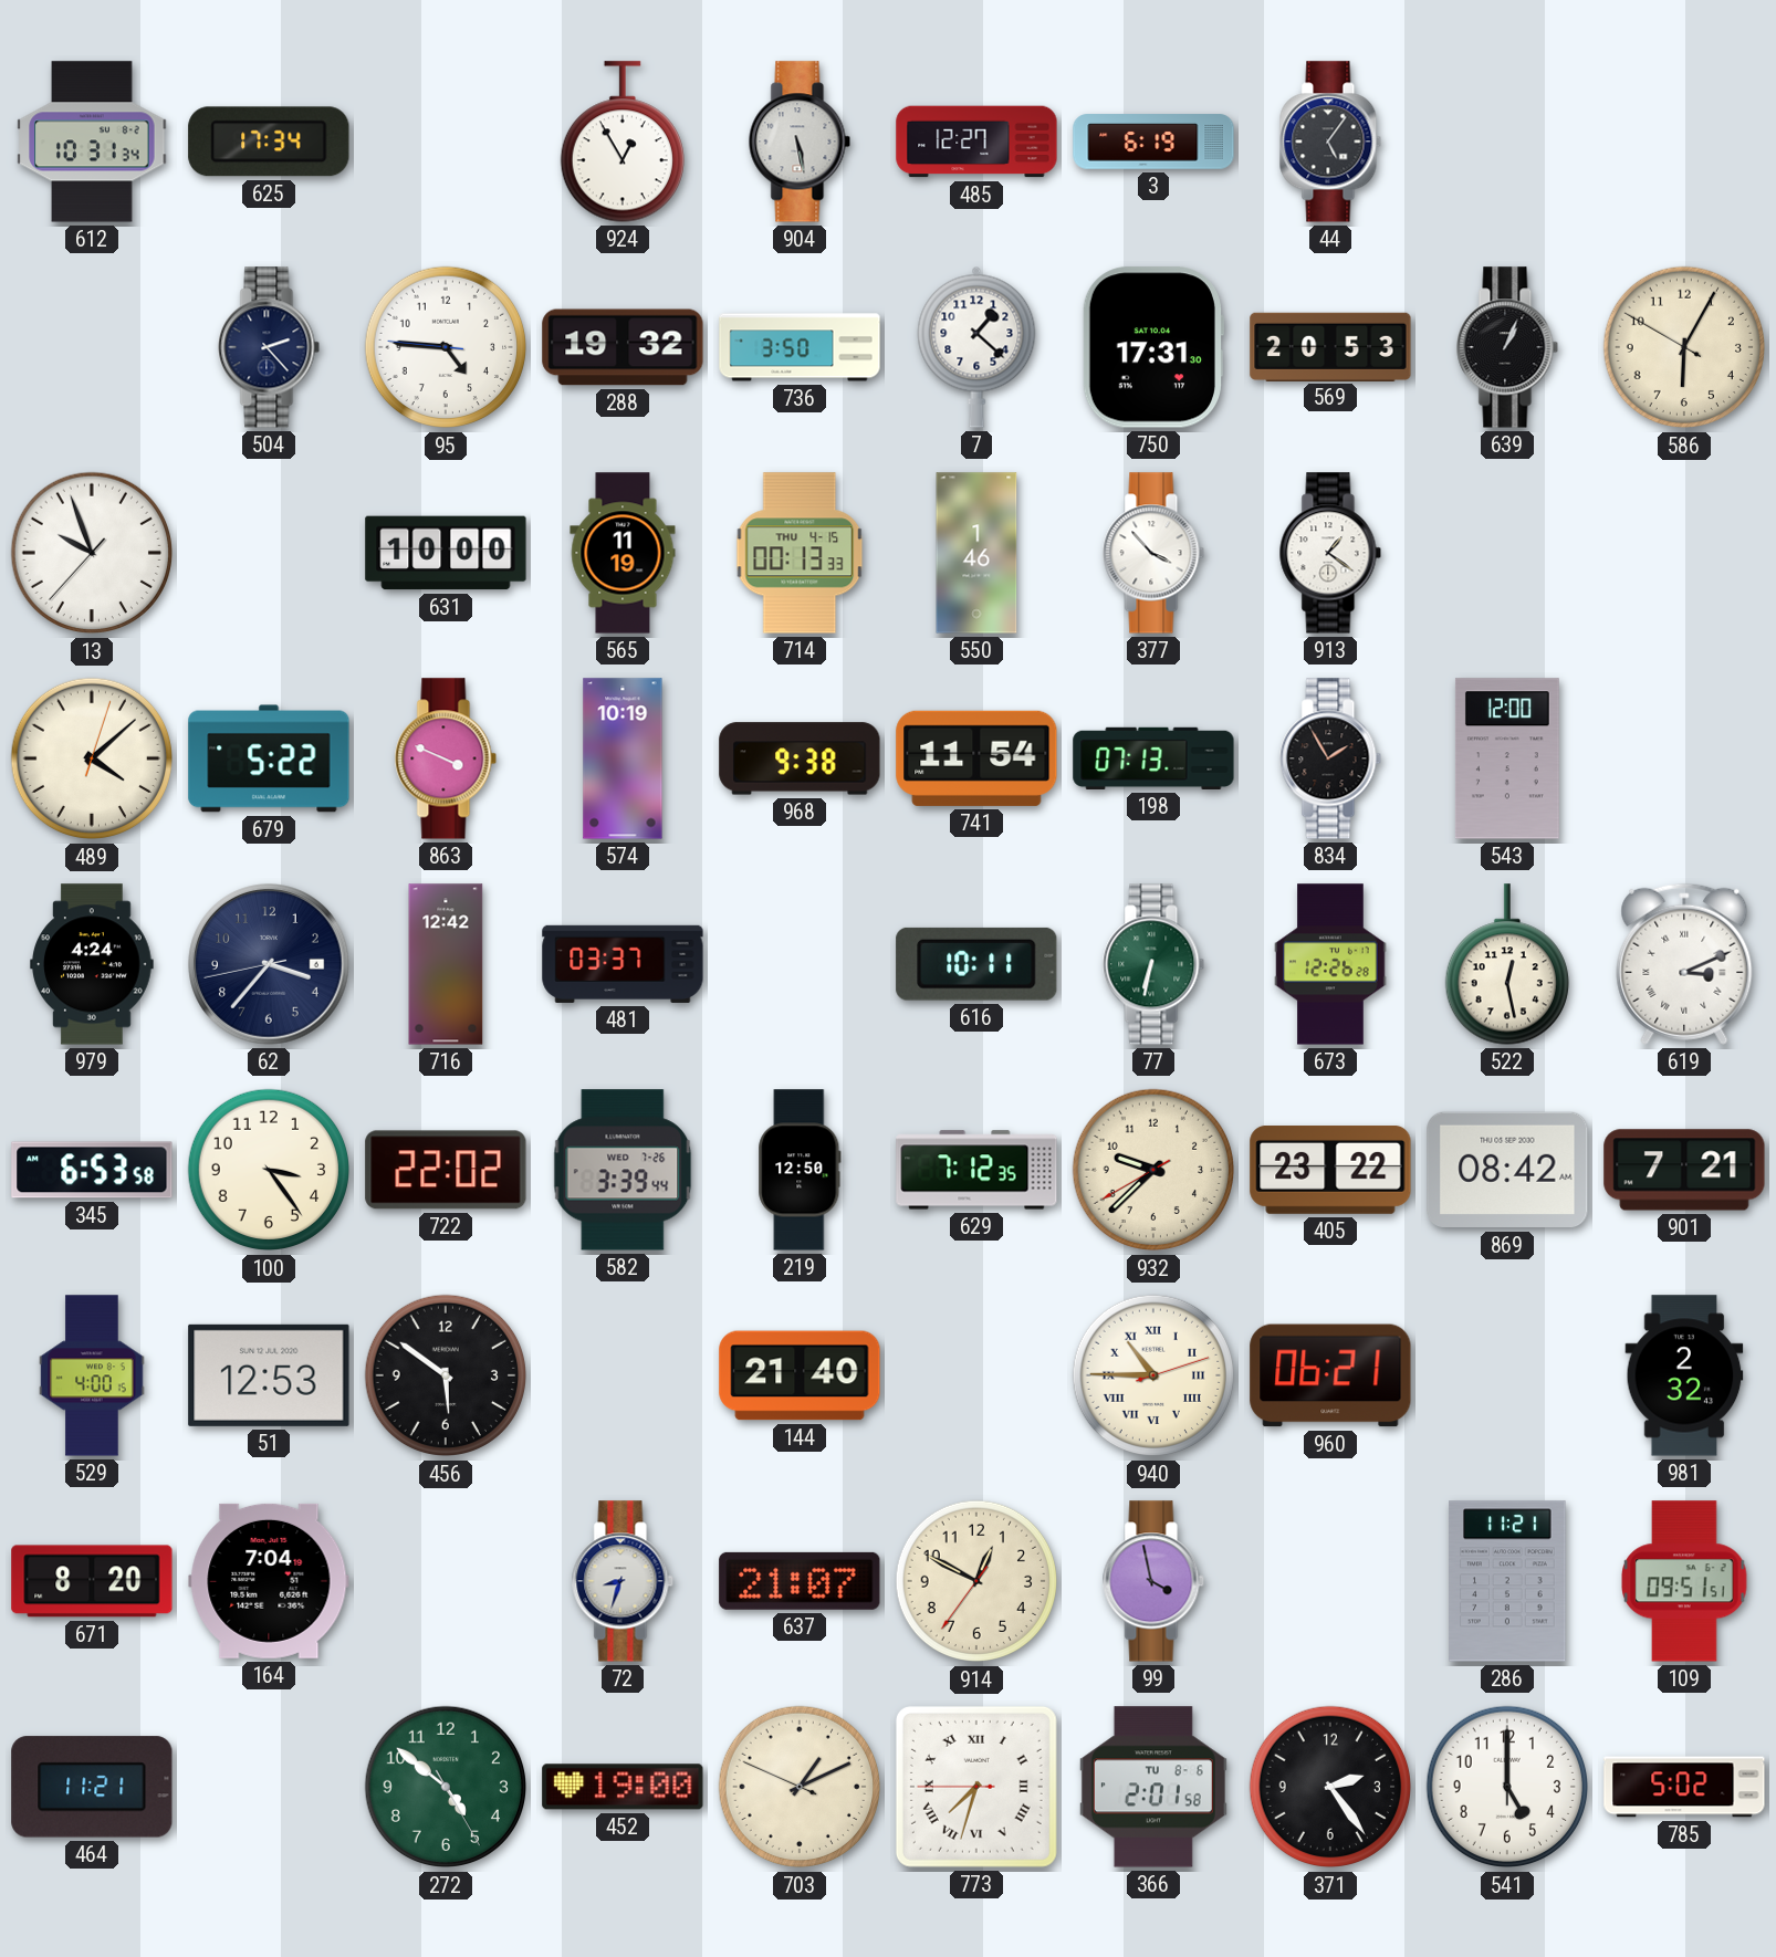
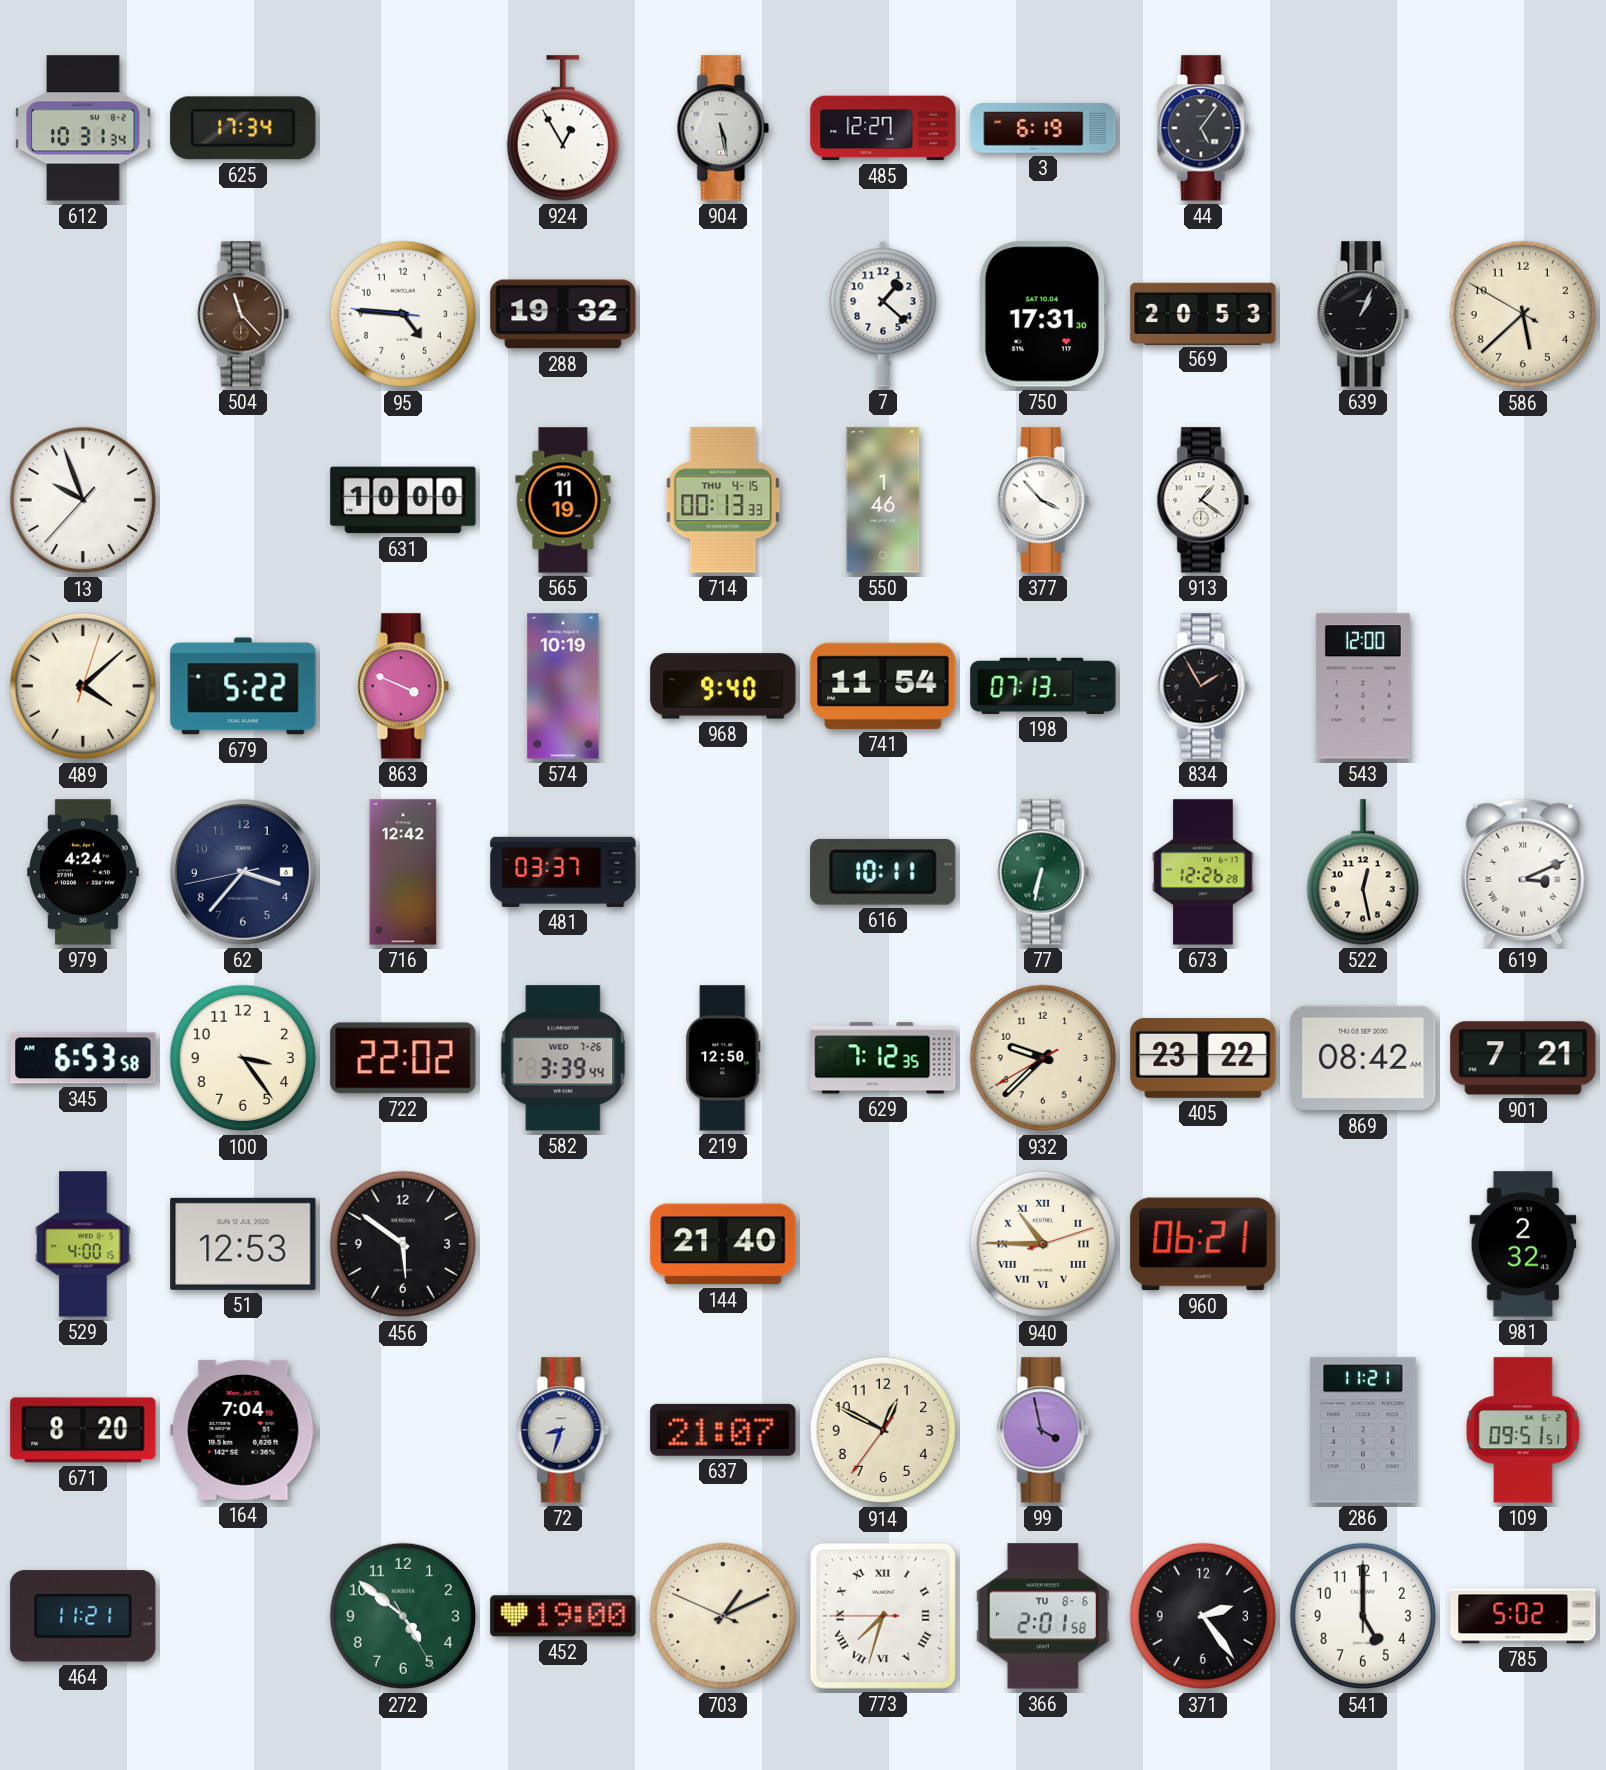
504: 2:23 -> 11:23
504 dial: navy -> brown
736: 3:50 -> none
586: 6:04 -> 5:37
968: 9:38 -> 9:40
